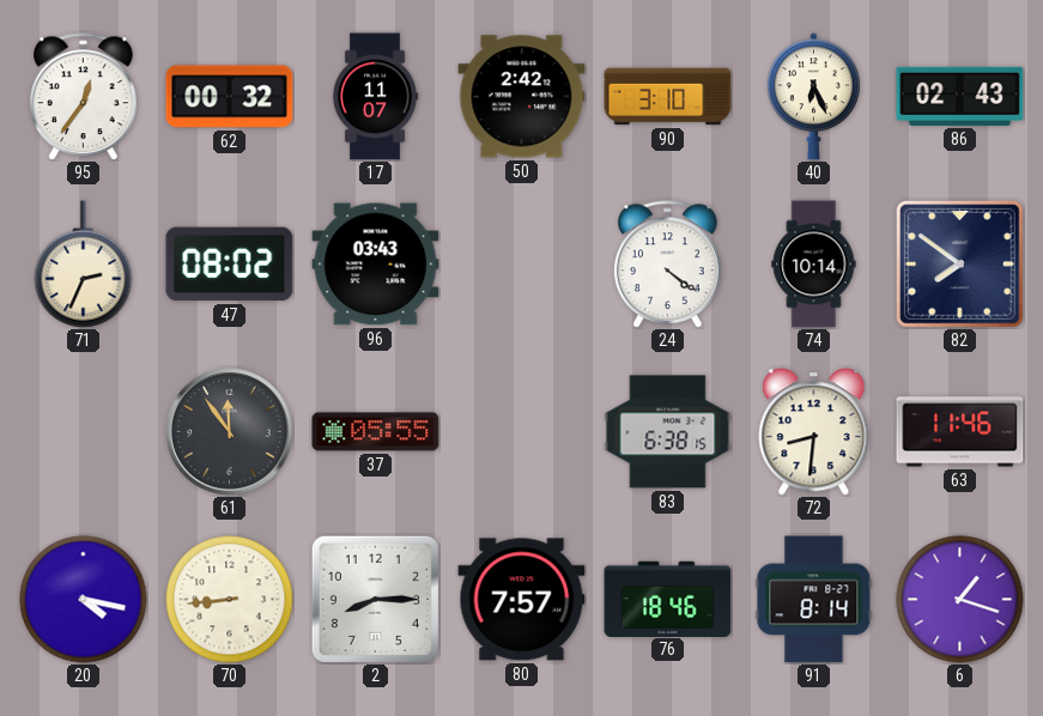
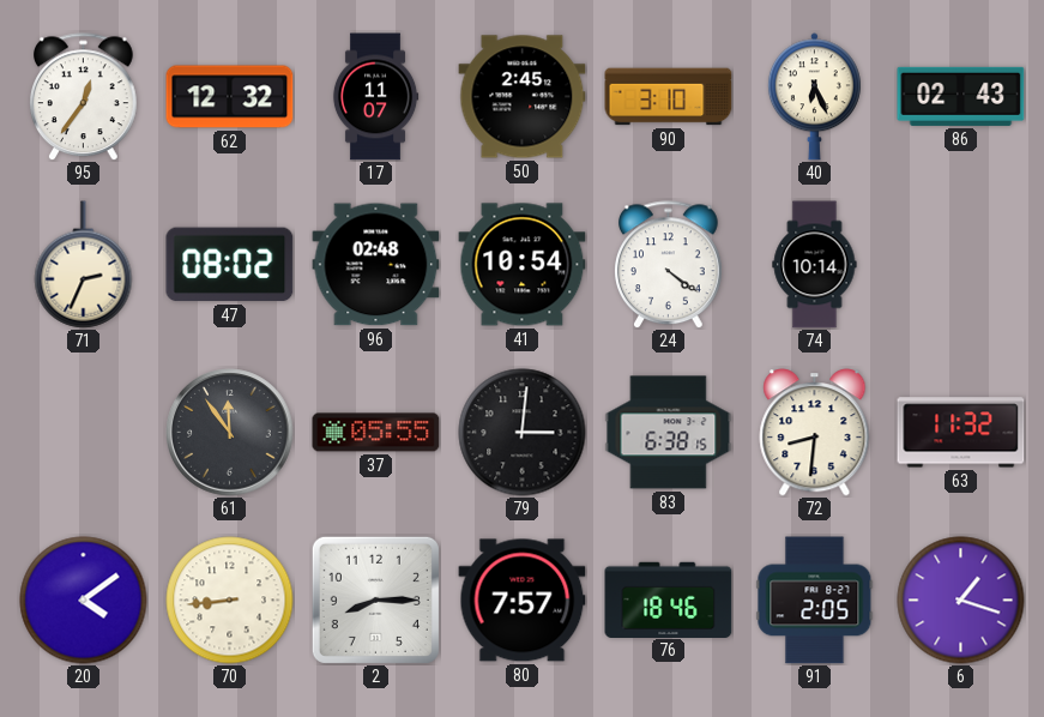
62: 00:32 -> 12:32
50: 2:42 -> 2:45
96: 03:43 -> 02:48
41: none -> 10:54
82: 7:51 -> none
79: none -> 3:01
63: 11:46 -> 11:32
20: 4:17 -> 4:09
91: 8:14 -> 2:05
